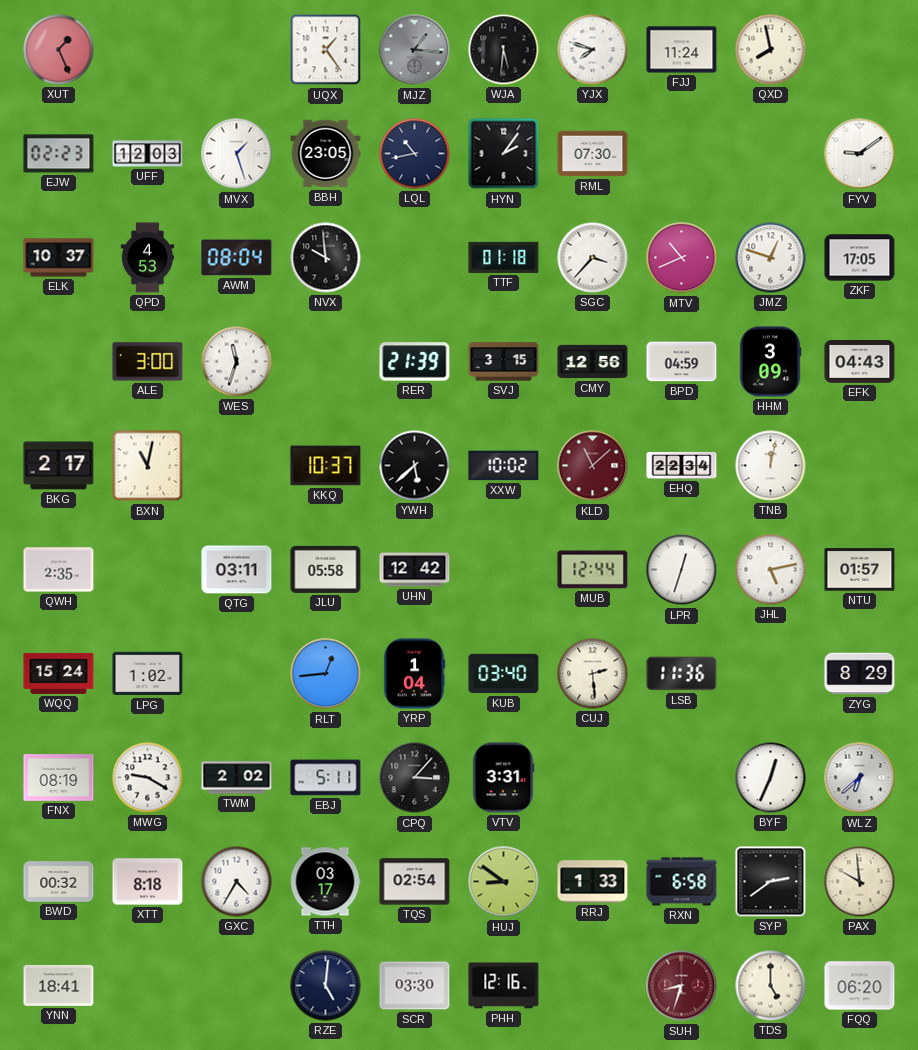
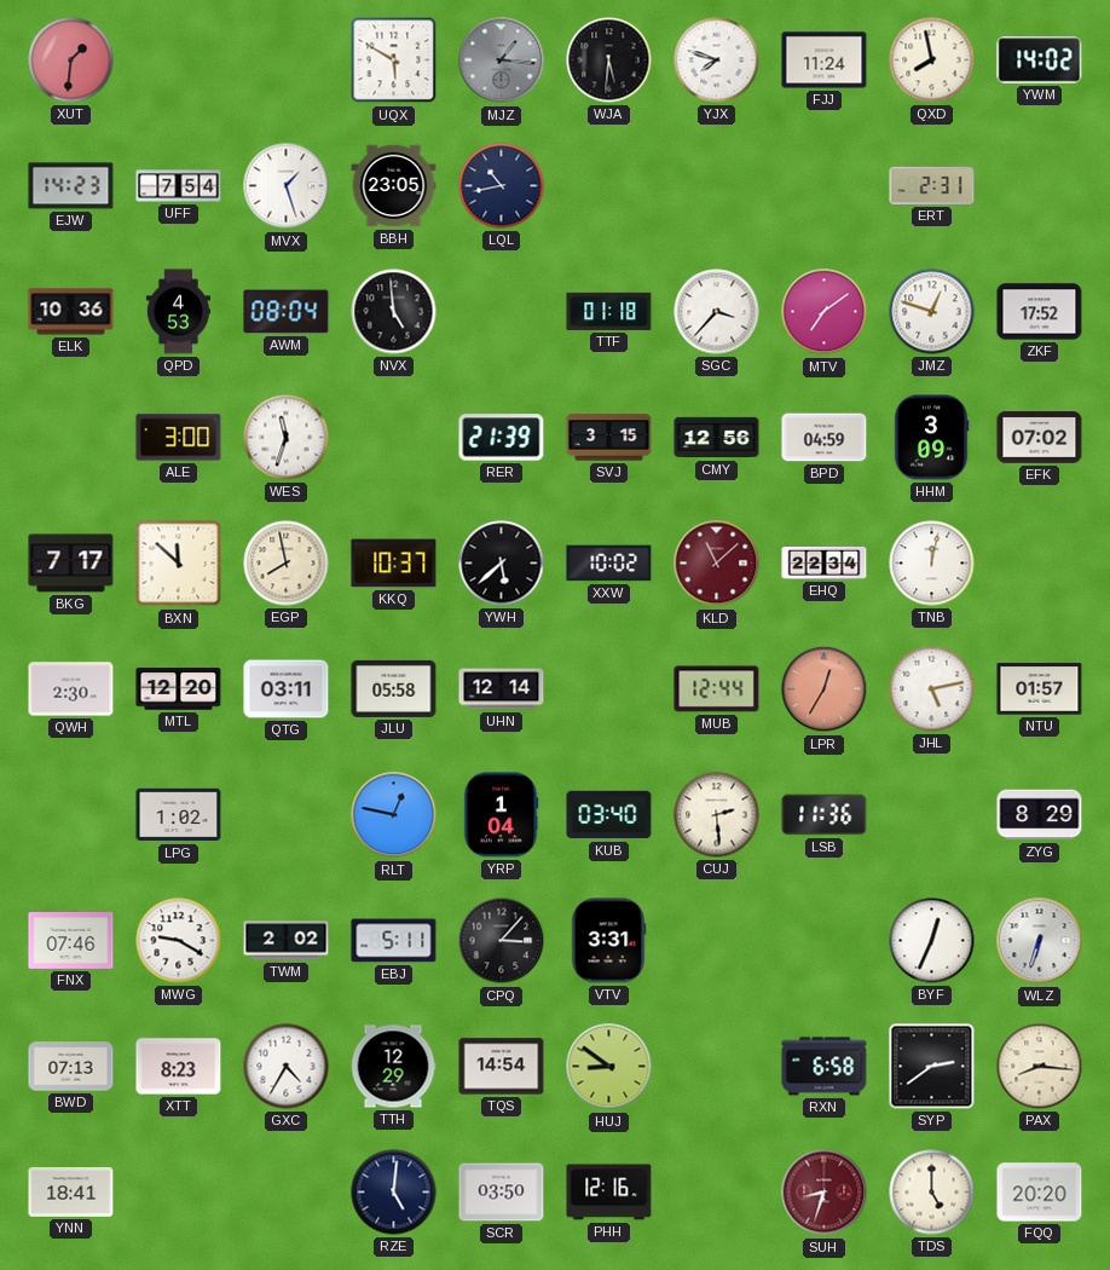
XUT: 1:26 -> 1:31
UQX: 1:24 -> 5:50
YWM: none -> 14:02
EJW: 02:23 -> 14:23
UFF: 12:03 -> 7:54
HYN: 2:06 -> none
RML: 07:30 -> none
ERT: none -> 2:31
FYV: 9:09 -> none
ELK: 10:37 -> 10:36
NVX: 9:59 -> 4:59
MTV: 10:41 -> 7:09
ZKF: 17:05 -> 17:52
EFK: 04:43 -> 07:02
BKG: 2:17 -> 7:17
BXN: 11:02 -> 11:52
EGP: none -> 7:58
QWH: 2:35 -> 2:30
MTL: none -> 12:20
UHN: 12:42 -> 12:14
LPR: 12:33 -> 12:35
LPR dial: white -> salmon
WQQ: 15:24 -> none
RLT: 12:44 -> 12:47
FNX: 08:19 -> 07:46
WLZ: 6:38 -> 6:33
BWD: 00:32 -> 07:13
XTT: 8:18 -> 8:23
TTH: 03:17 -> 12:29
TQS: 02:54 -> 14:54
RRJ: 1:33 -> none
PAX: 9:59 -> 8:16
SCR: 03:30 -> 03:50
FQQ: 06:20 -> 20:20
